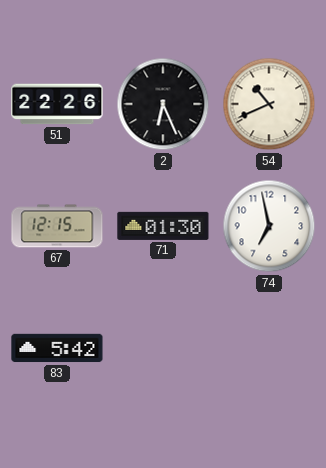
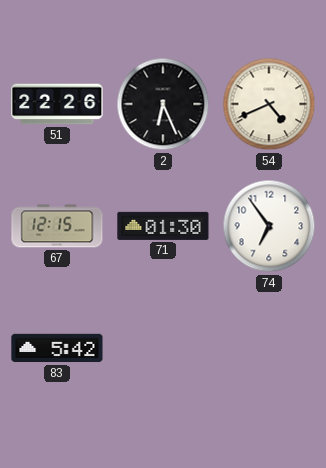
54: 10:41 -> 4:41
74: 6:58 -> 6:54
